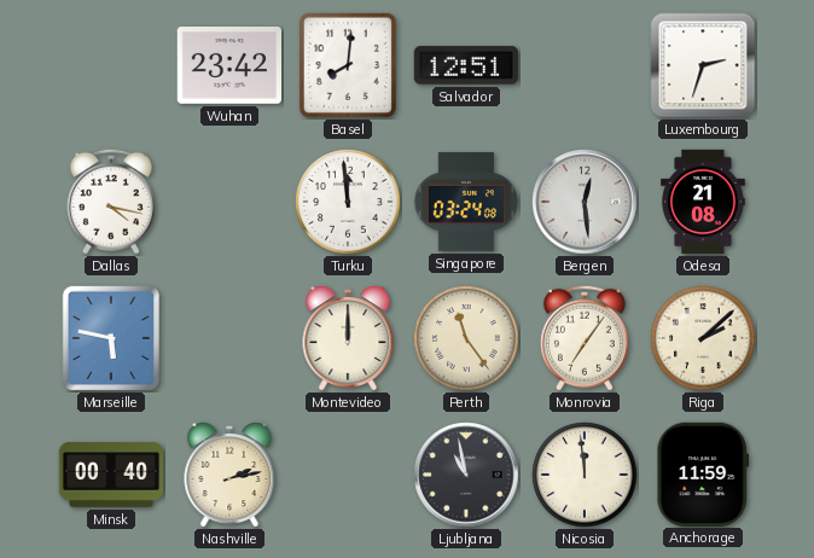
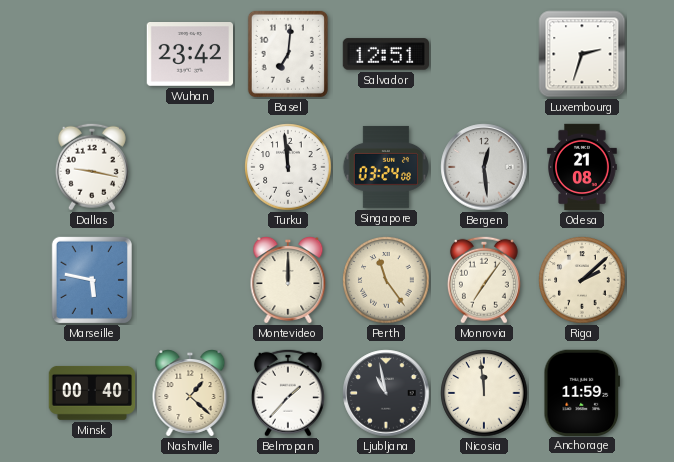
Basel: 8:01 -> 7:01
Dallas: 4:17 -> 9:17
Nashville: 2:13 -> 1:22
Belmopan: none -> 1:37
